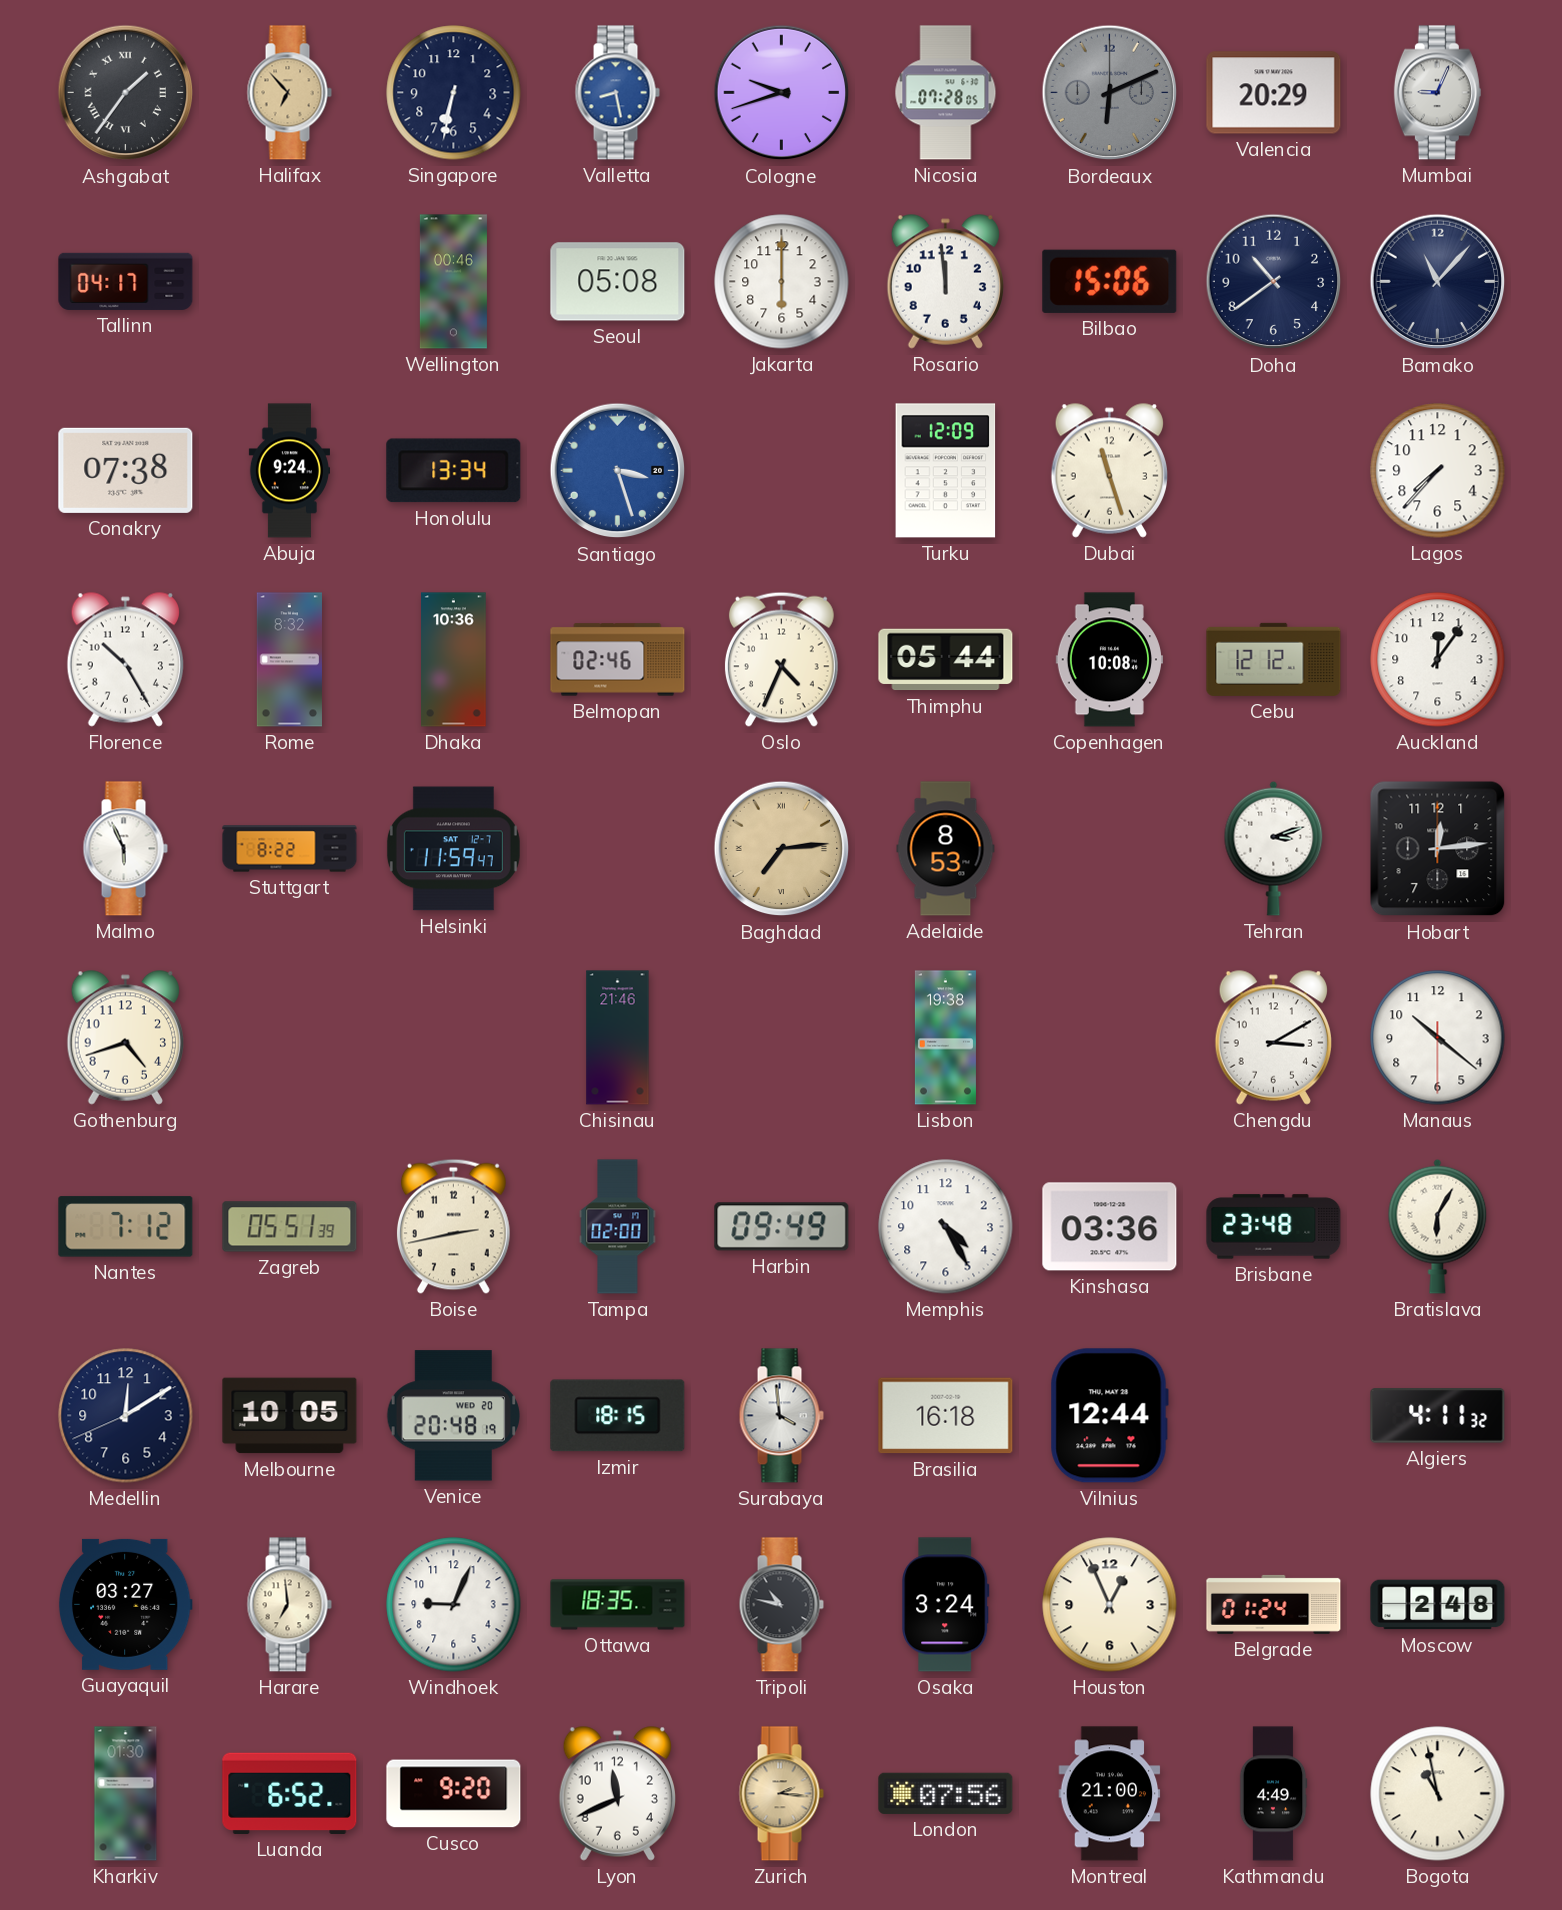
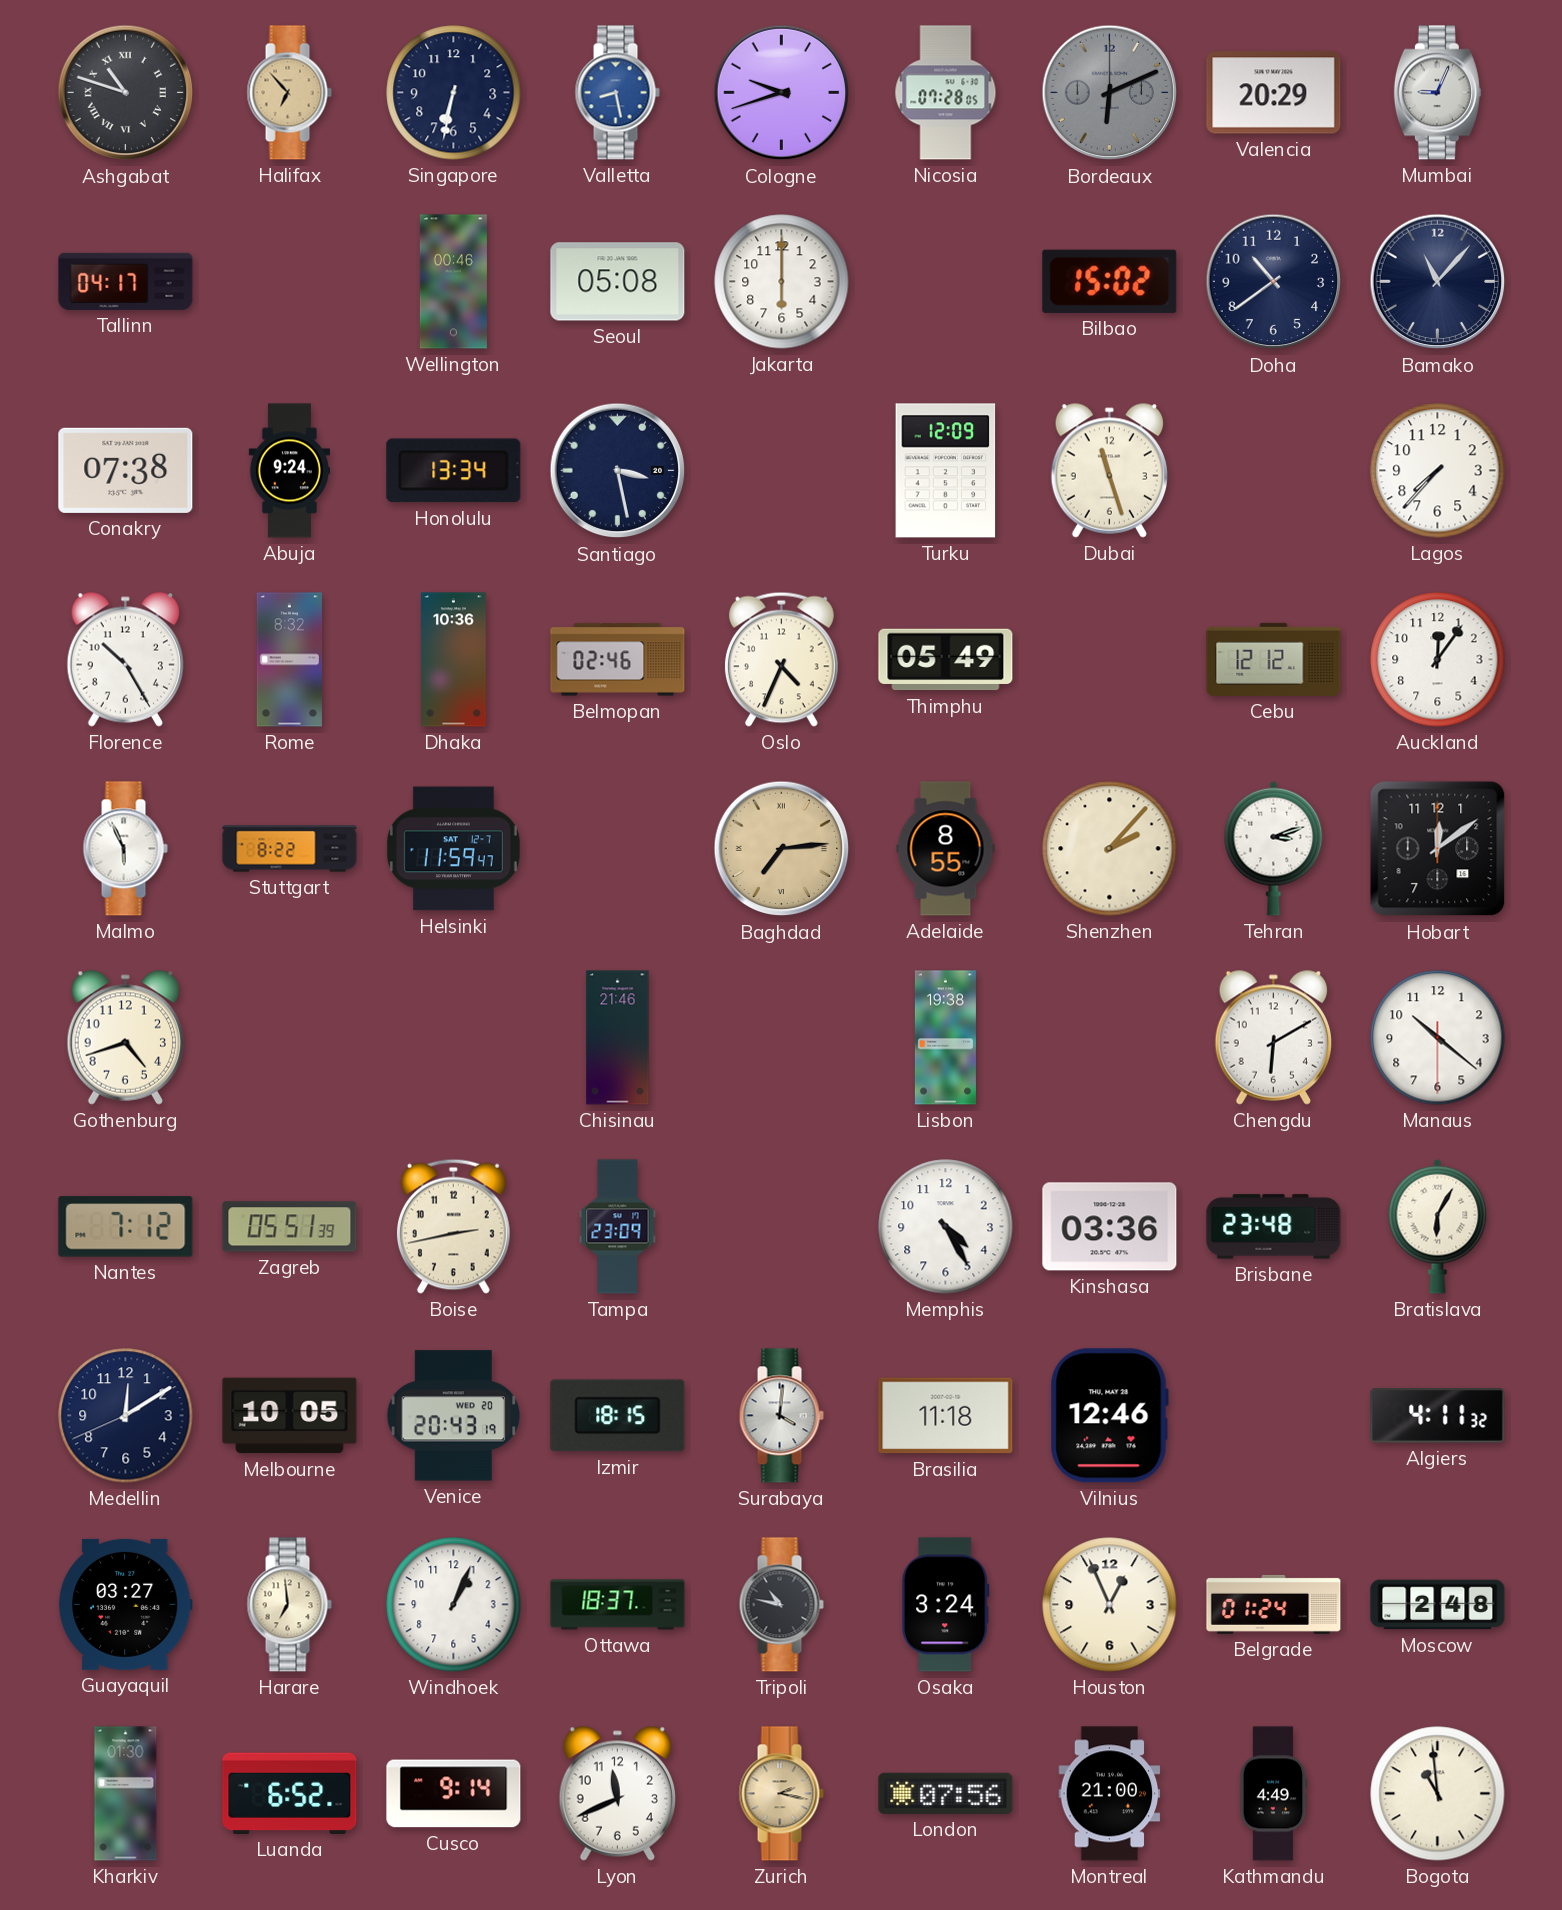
Ashgabat: 1:36 -> 10:48
Rosario: 11:59 -> none
Bilbao: 15:06 -> 15:02
Santiago: 3:27 -> 3:28
Santiago dial: blue -> navy
Thimphu: 05:44 -> 05:49
Copenhagen: 10:08 -> none
Adelaide: 8:53 -> 8:55
Shenzhen: none -> 2:07
Hobart: 12:14 -> 12:09
Chengdu: 3:10 -> 6:10
Tampa: 02:00 -> 23:09
Harbin: 09:49 -> none
Venice: 20:48 -> 20:43
Surabaya: 3:59 -> 4:01
Brasilia: 16:18 -> 11:18
Vilnius: 12:44 -> 12:46
Windhoek: 9:04 -> 1:04
Ottawa: 18:35 -> 18:37
Cusco: 9:20 -> 9:14
Zurich: 2:16 -> 2:17
Bogota: 10:58 -> 10:59
